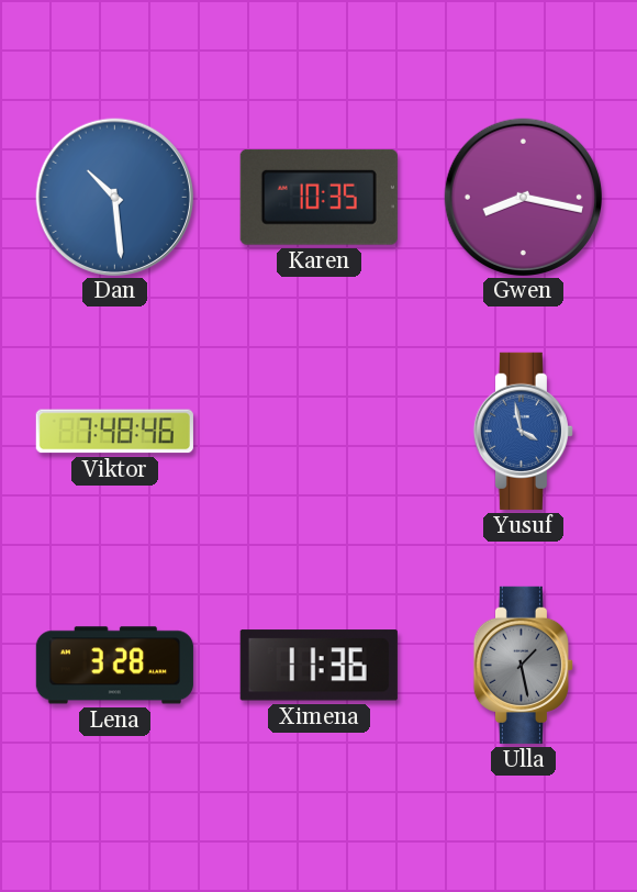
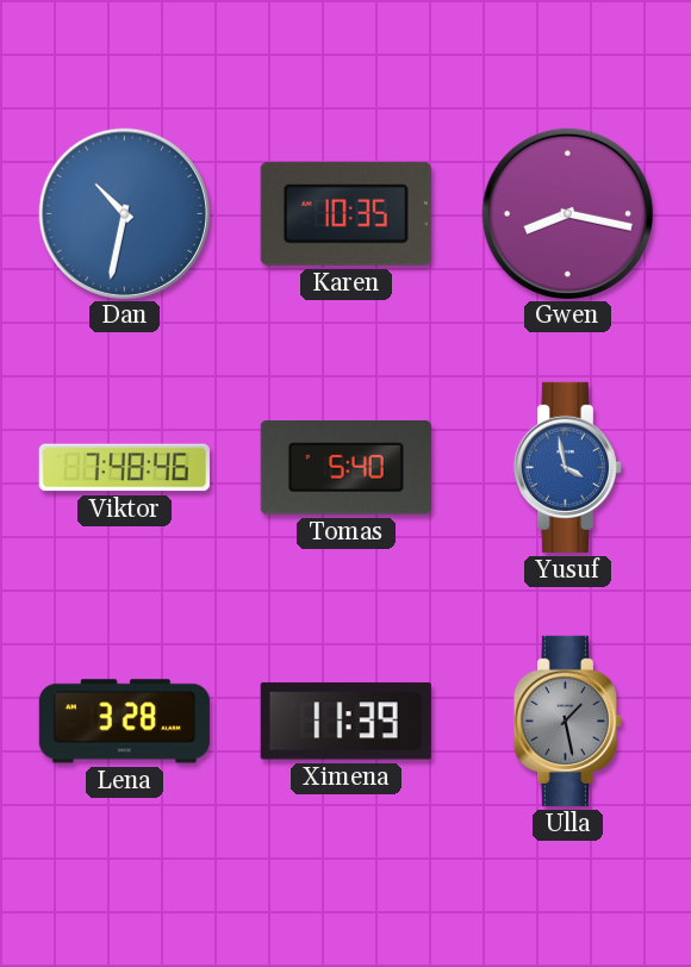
Dan: 10:29 -> 10:32
Tomas: none -> 5:40
Ximena: 11:36 -> 11:39
